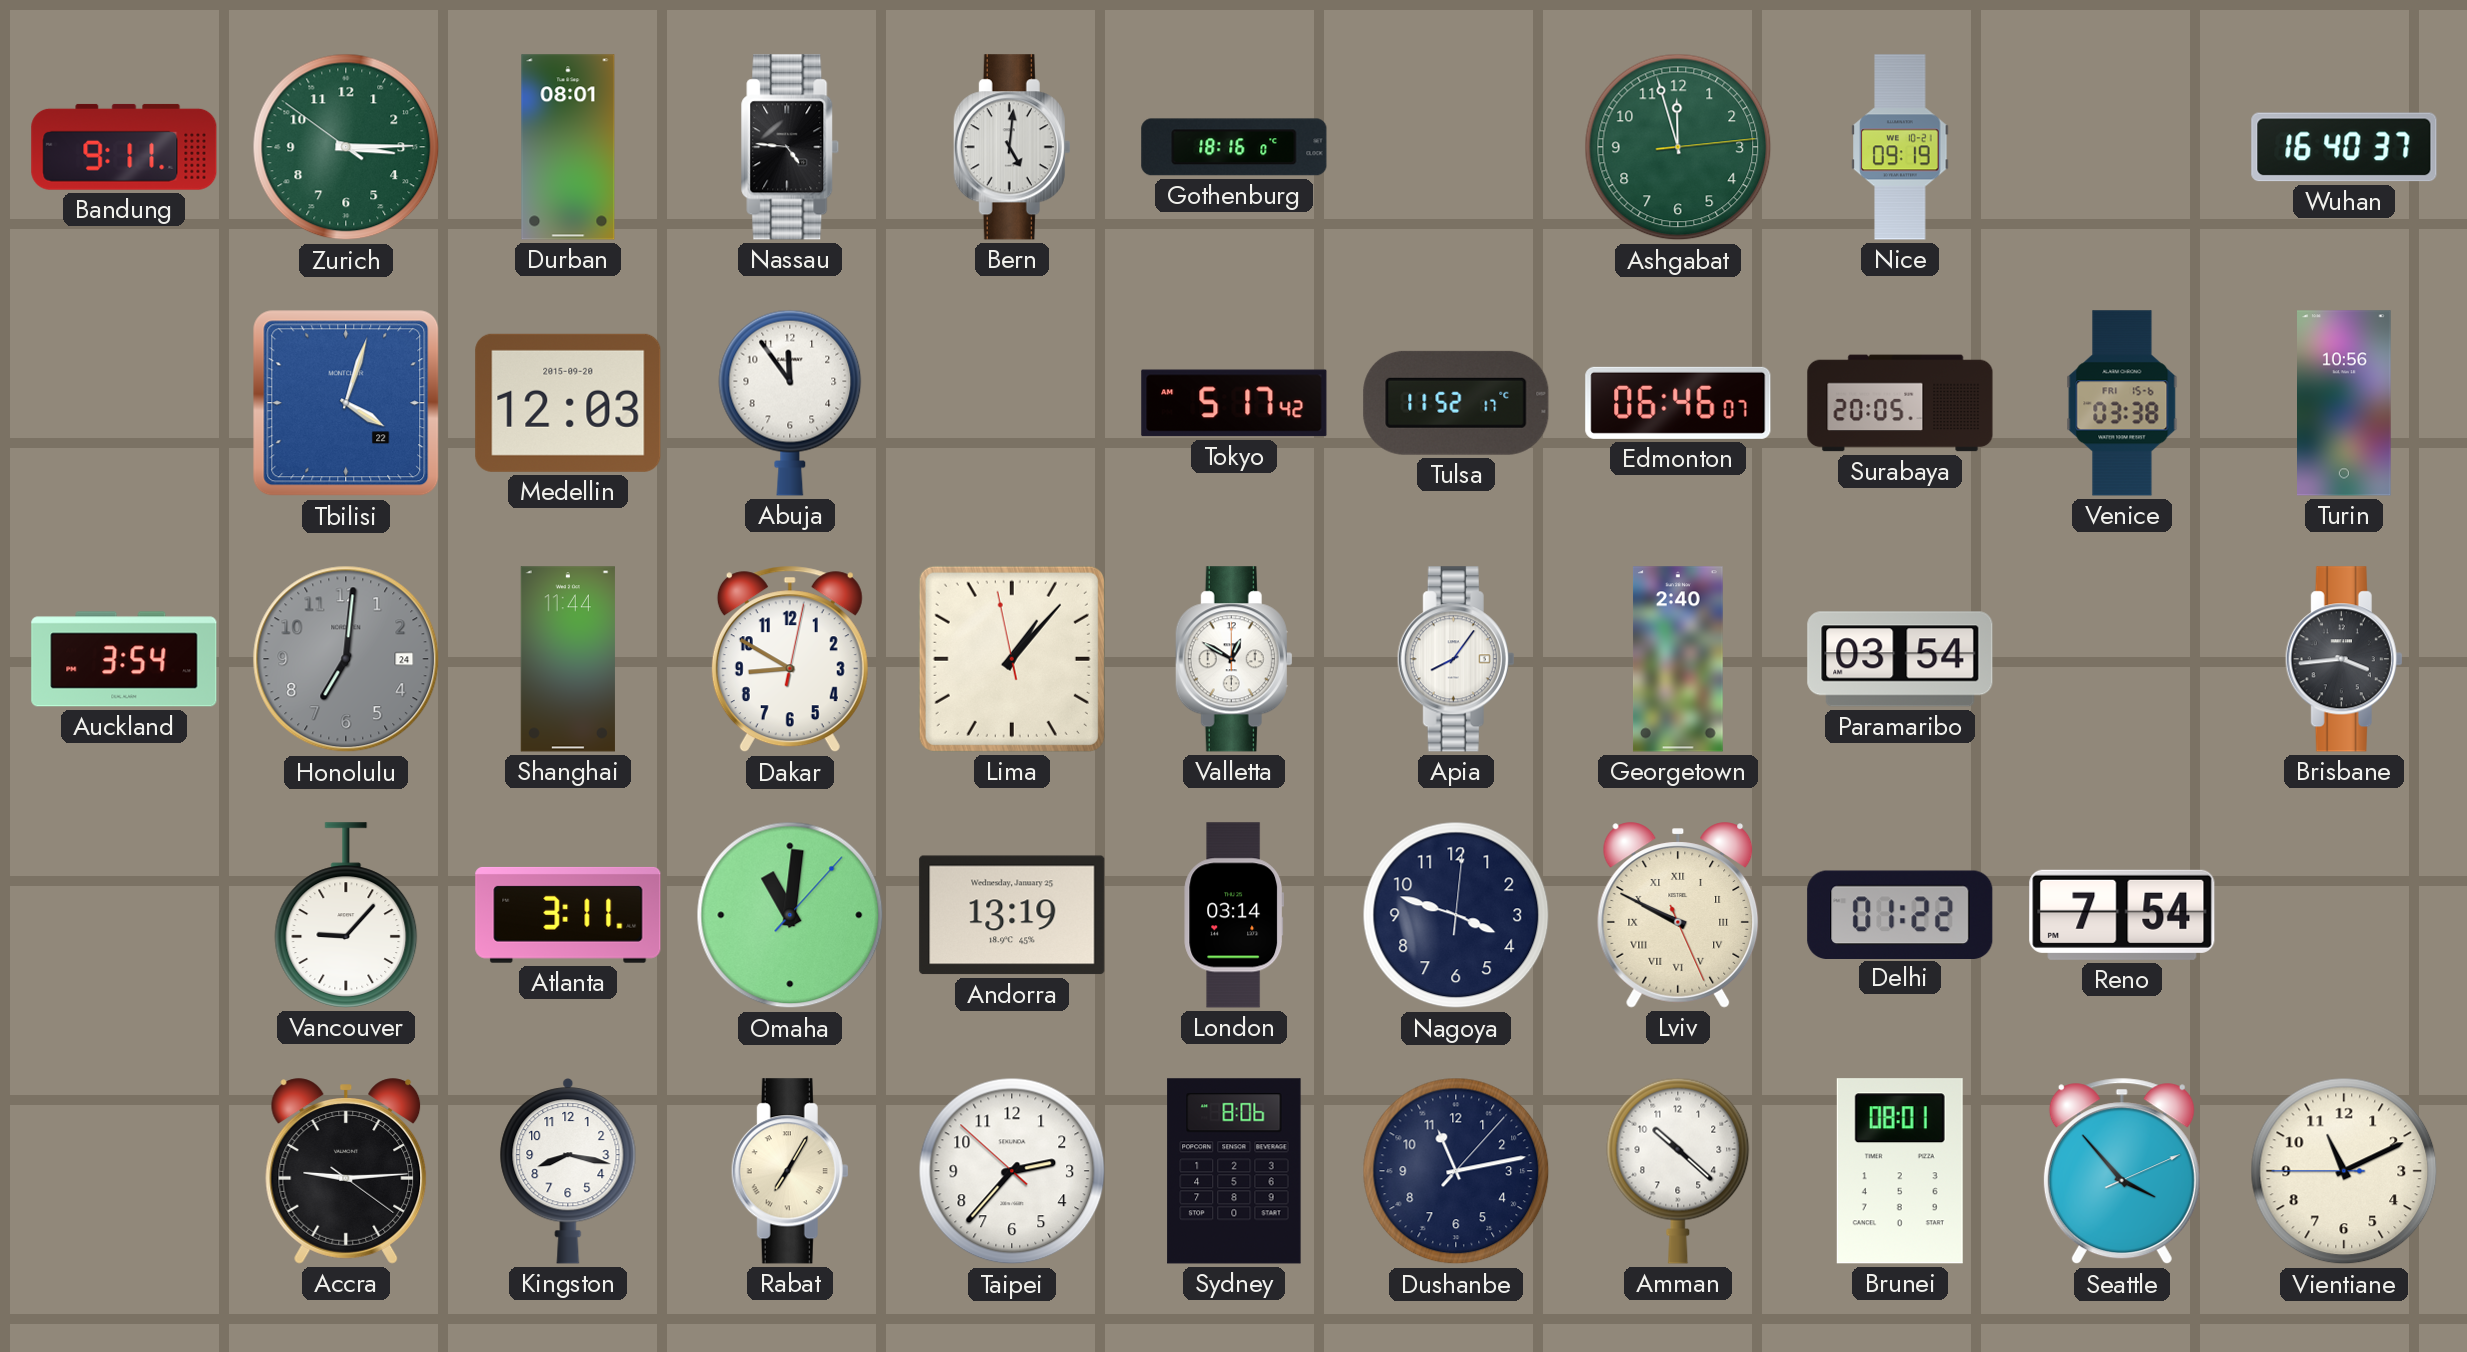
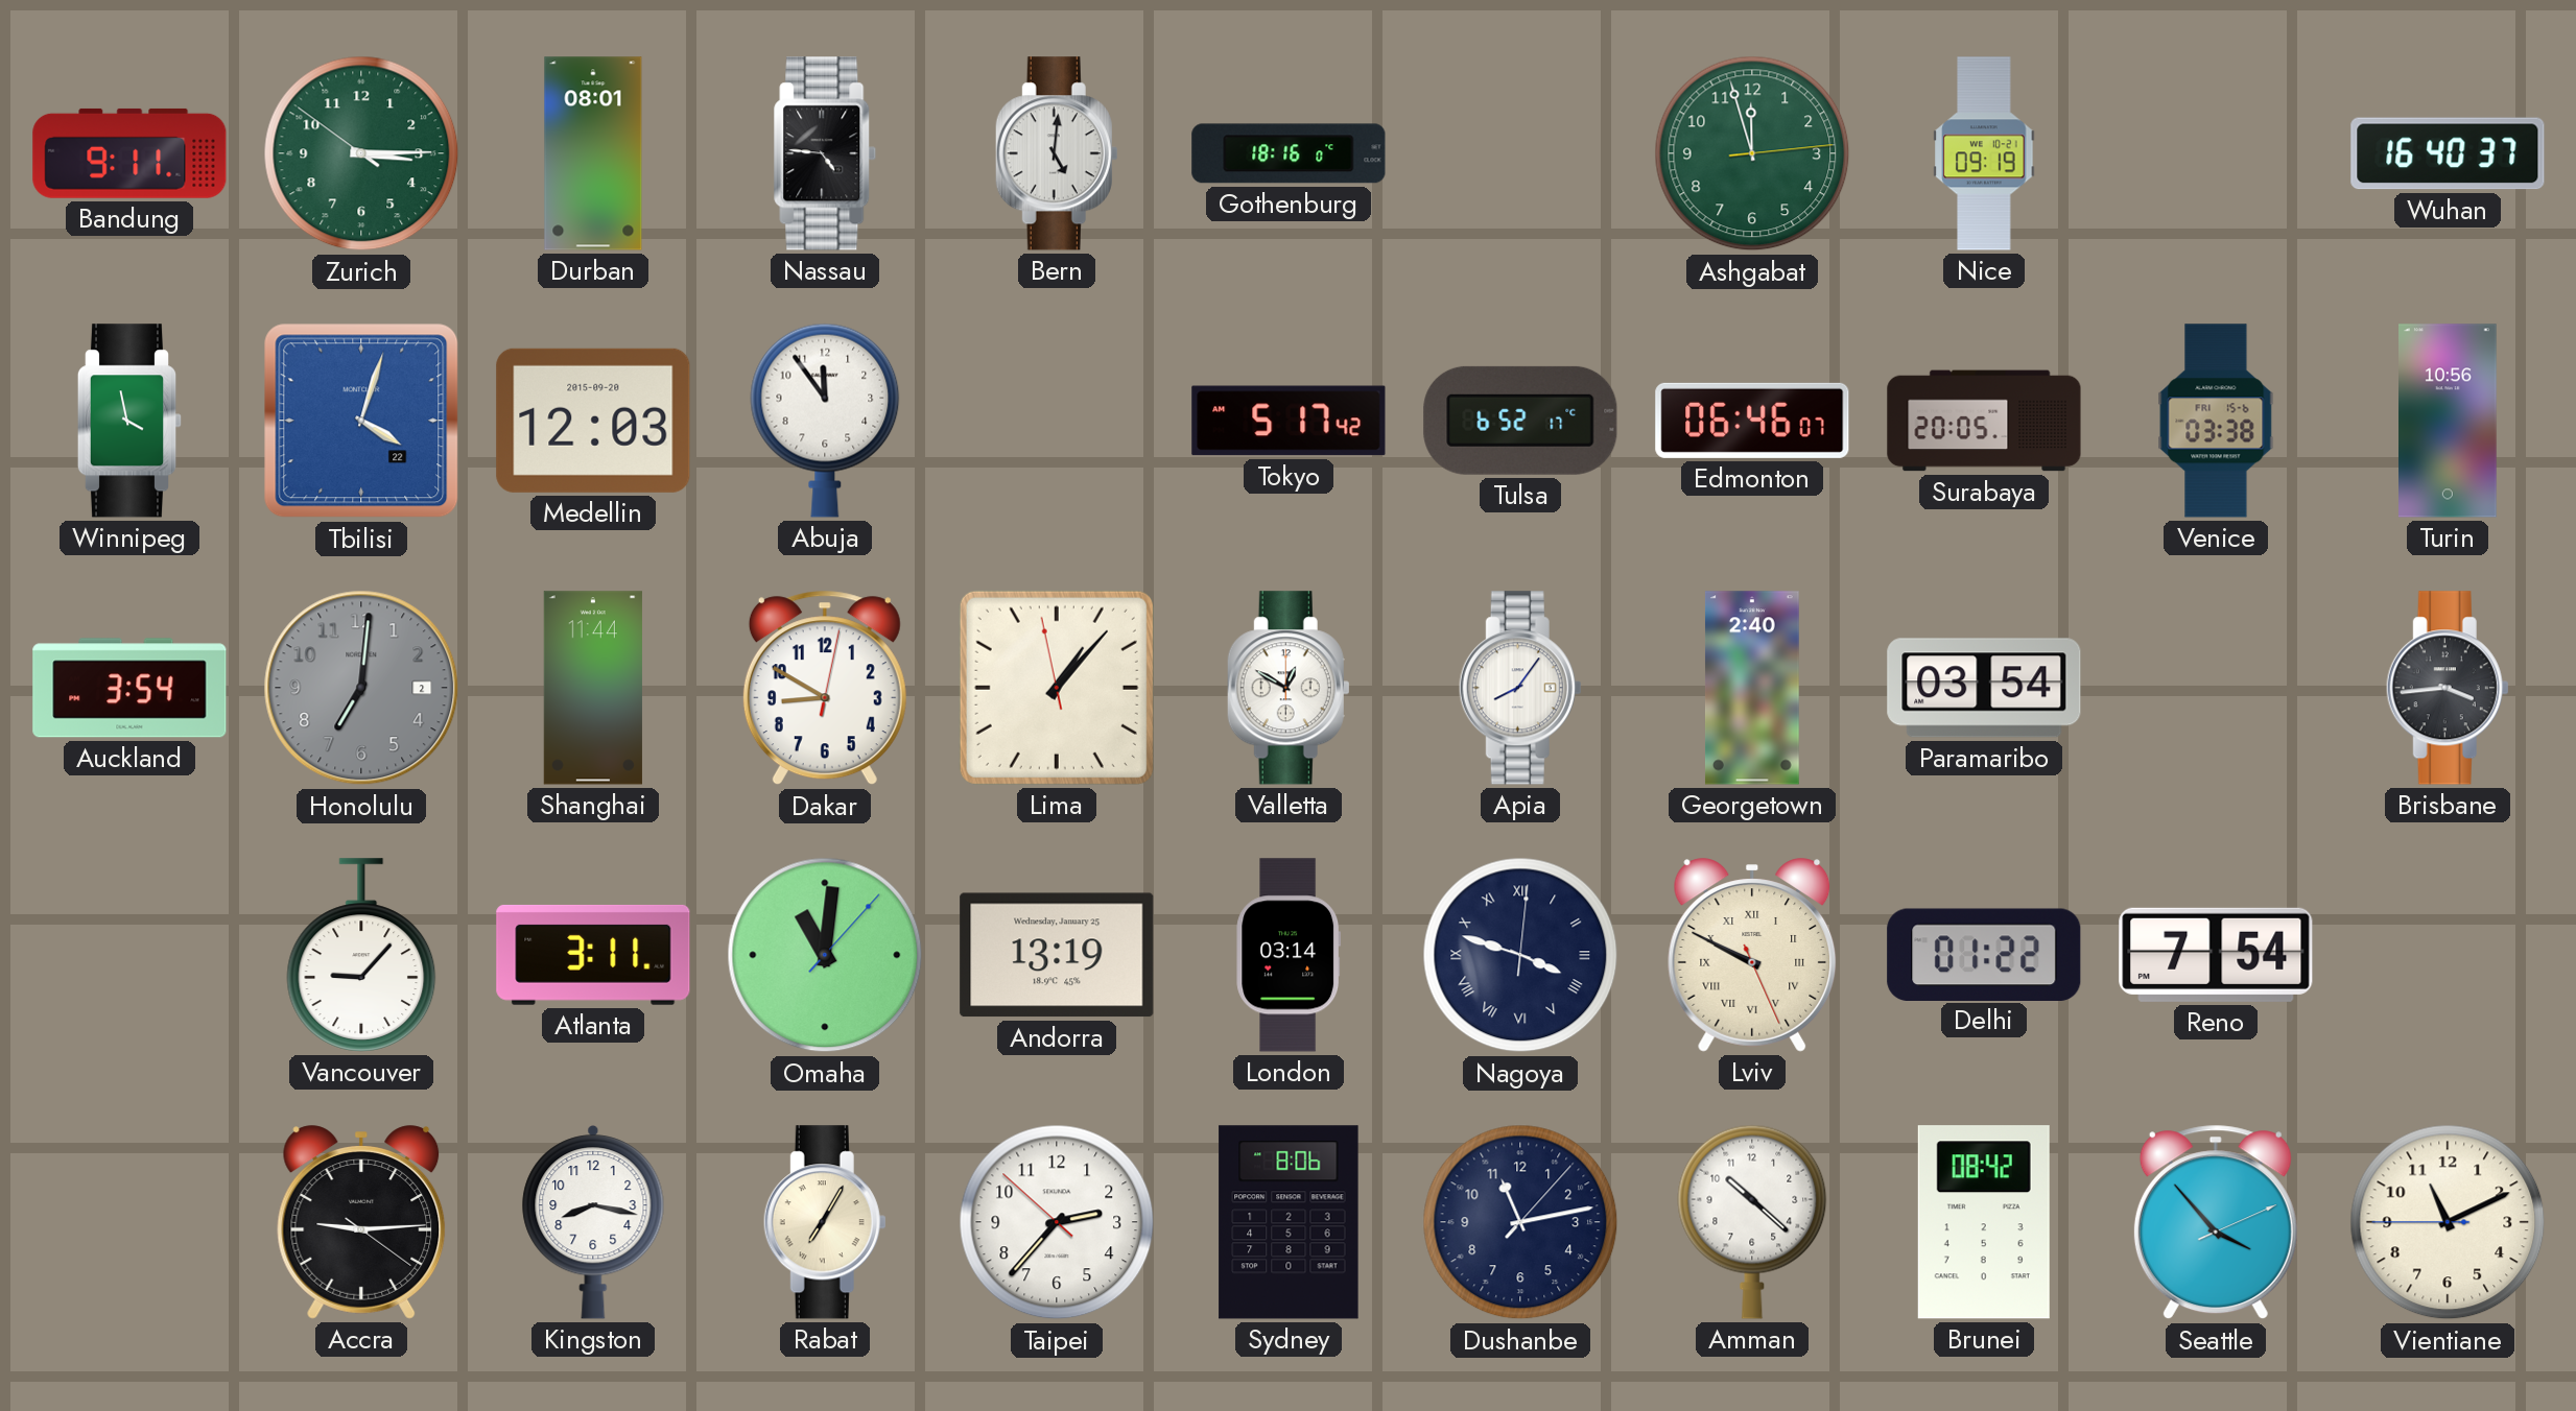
Winnipeg: none -> 3:58
Tulsa: 11:52 -> 6:52
Honolulu date: 24 -> 2
Nagoya numerals: Arabic -> Roman
Brunei: 08:01 -> 08:42
